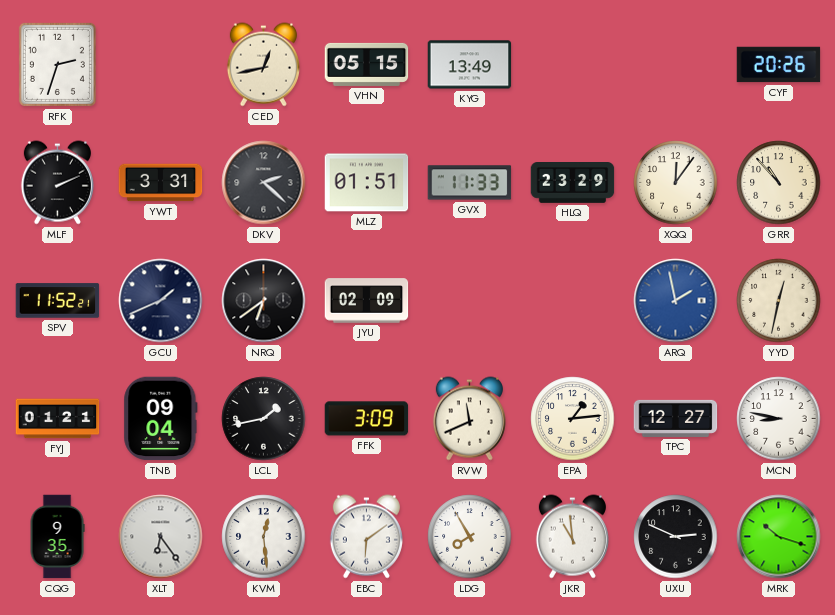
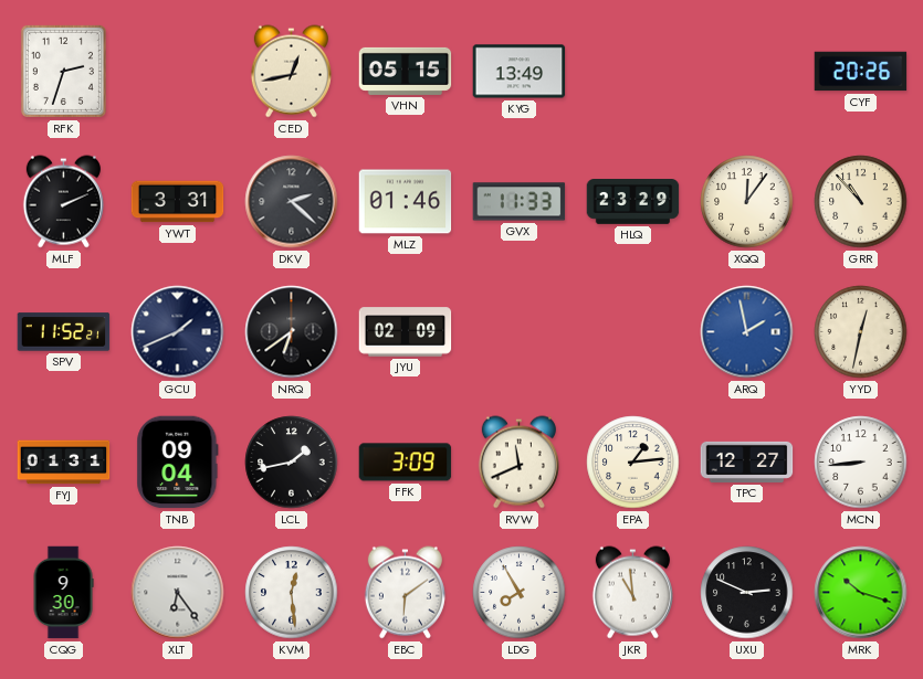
MLZ: 01:51 -> 01:46
FYJ: 01:21 -> 01:31
MCN: 8:47 -> 8:44
CQG: 9:35 -> 9:30
